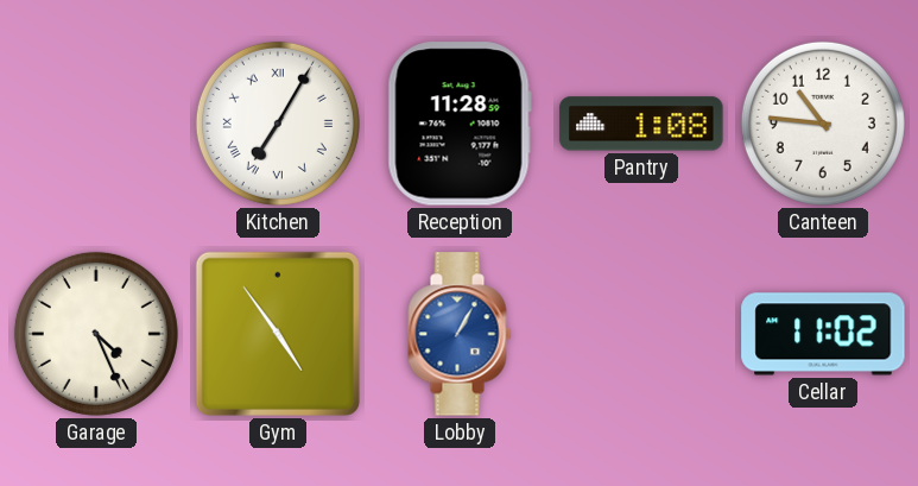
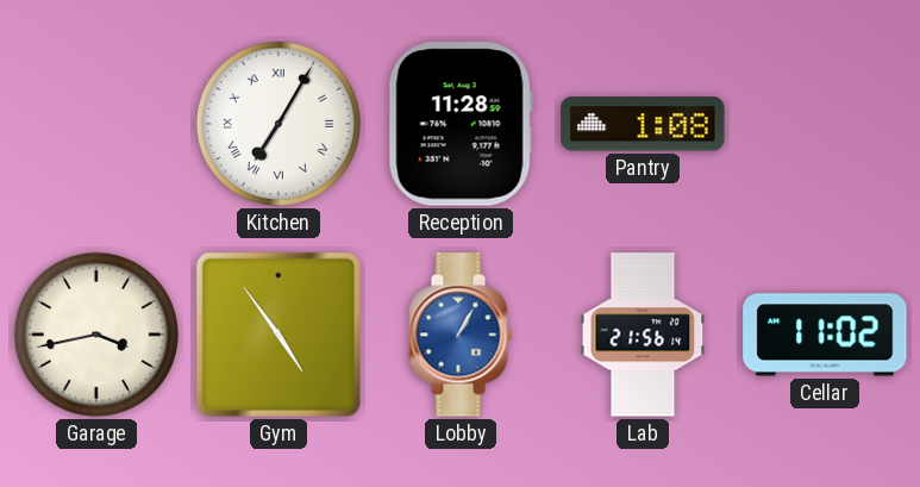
Canteen: 10:46 -> none
Garage: 4:26 -> 3:43
Lab: none -> 21:56
